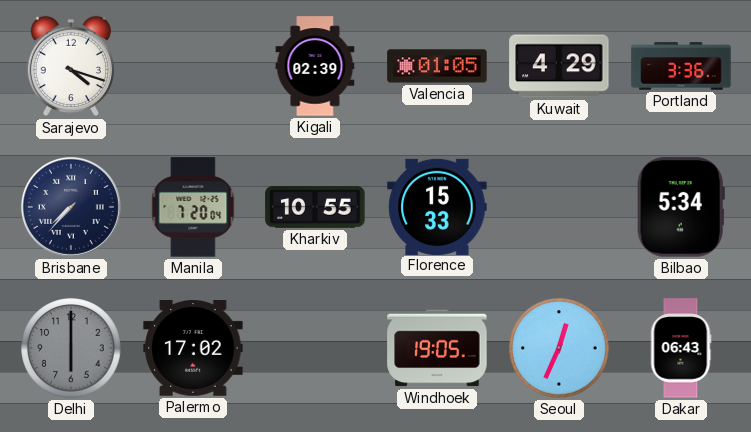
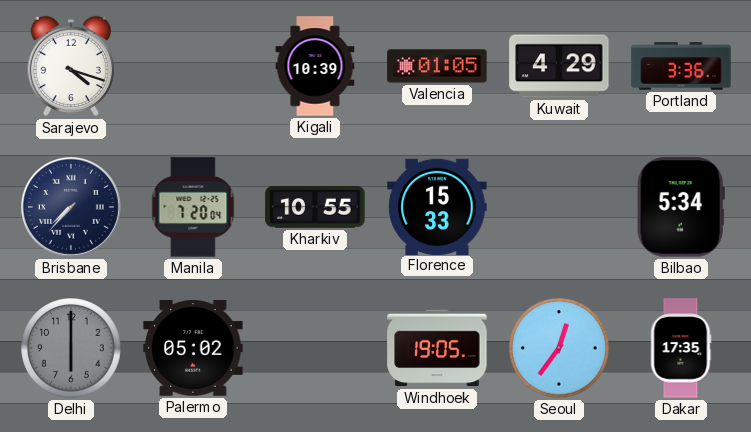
Kigali: 02:39 -> 10:39
Palermo: 17:02 -> 05:02
Seoul: 12:34 -> 12:36
Dakar: 06:43 -> 17:35
